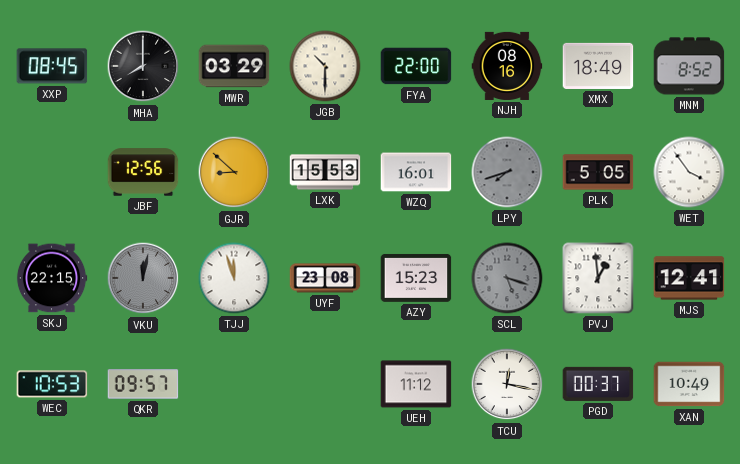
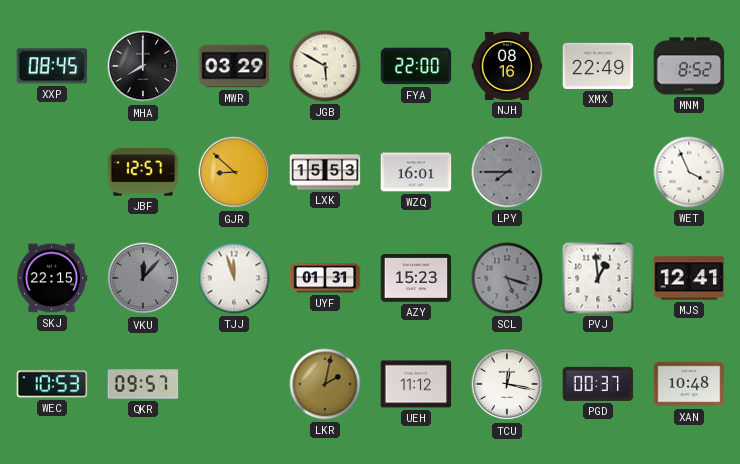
JGB: 10:30 -> 5:50
XMX: 18:49 -> 22:49
JBF: 12:56 -> 12:57
LPY: 7:42 -> 7:45
PLK: 5:05 -> none
WET: 3:54 -> 3:56
VKU: 12:02 -> 12:07
UYF: 23:08 -> 01:31
LKR: none -> 2:02
XAN: 10:49 -> 10:48
